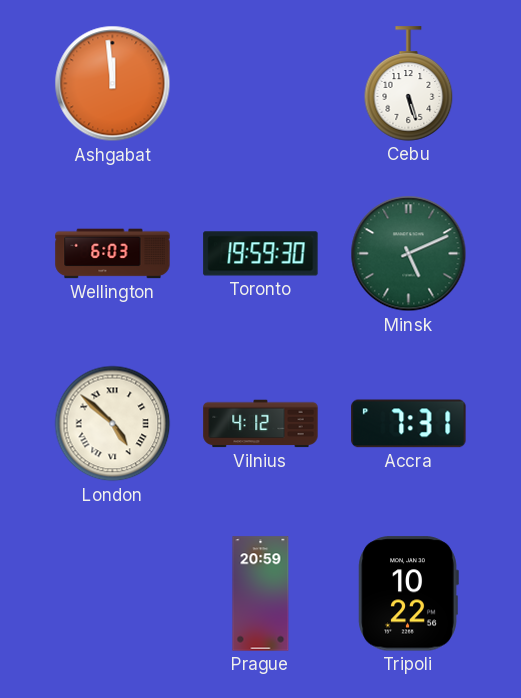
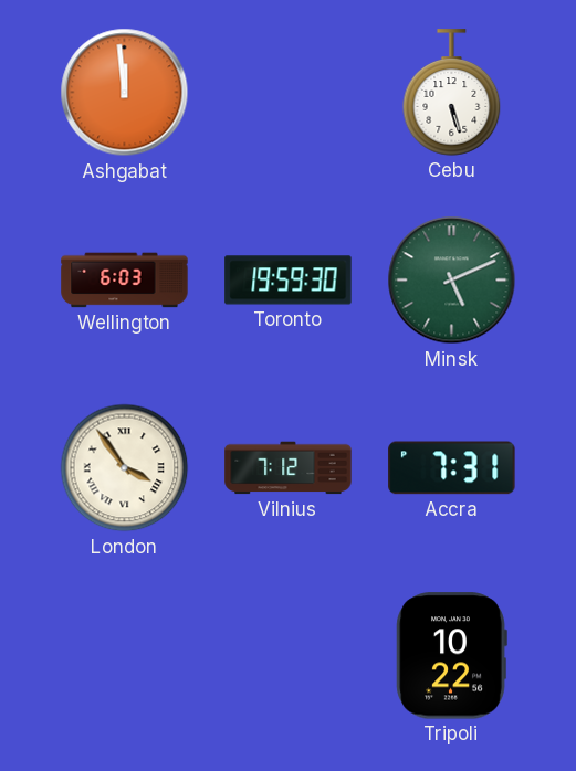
London: 4:52 -> 3:54
Vilnius: 4:12 -> 7:12
Prague: 20:59 -> none
